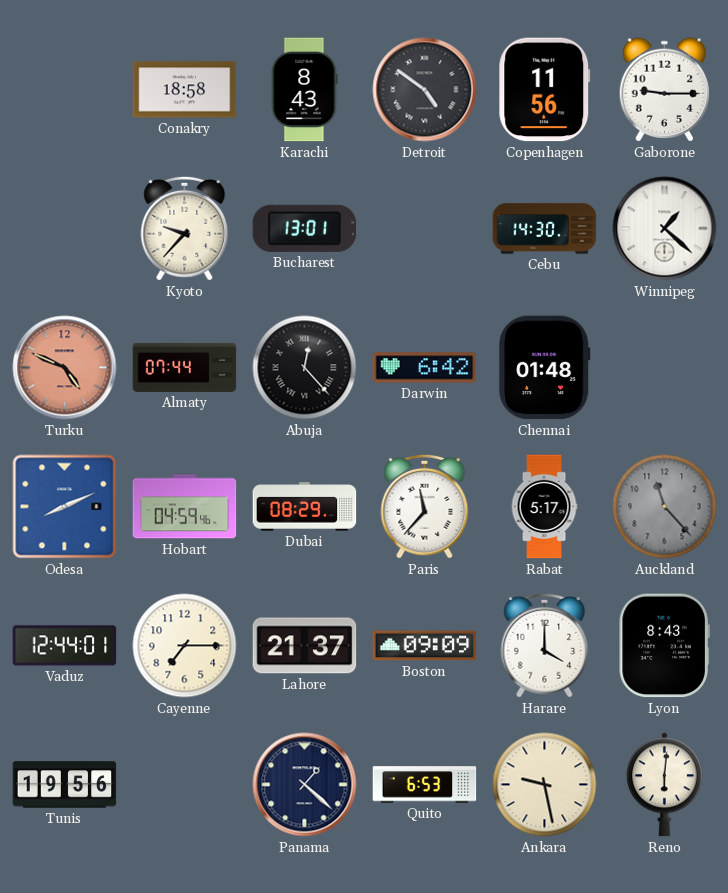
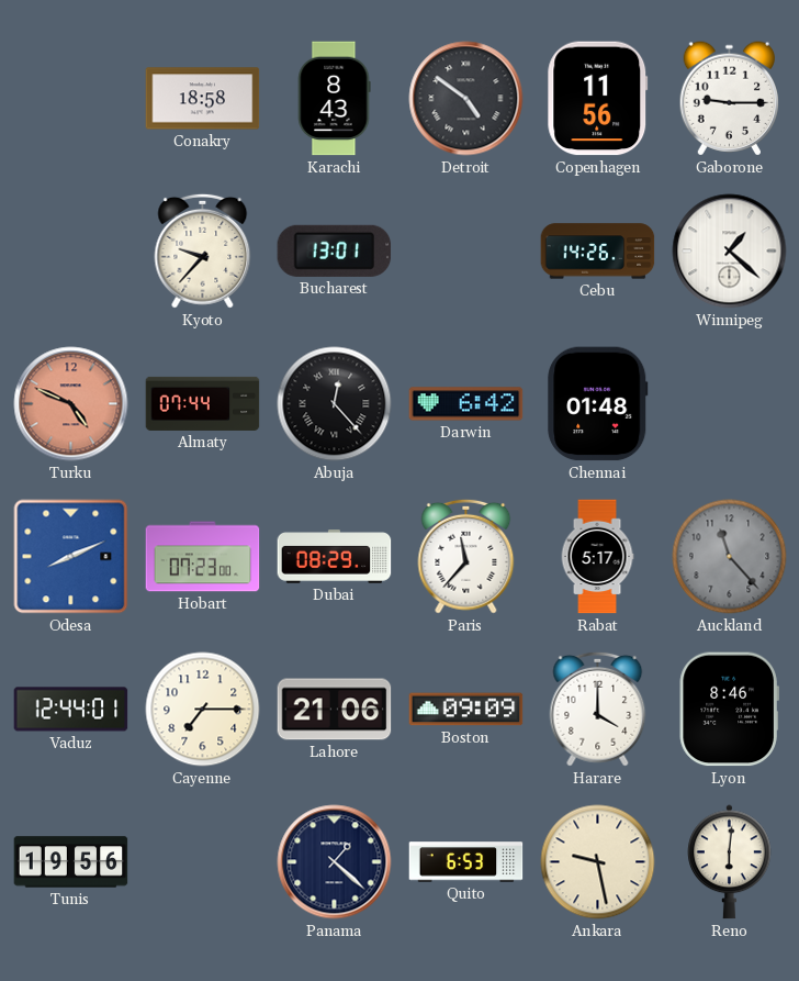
Cebu: 14:30 -> 14:26
Hobart: 04:59 -> 07:23
Lahore: 21:37 -> 21:06
Lyon: 8:43 -> 8:46
